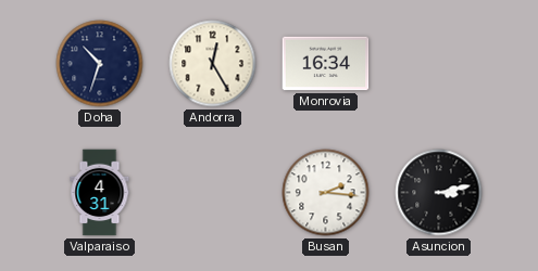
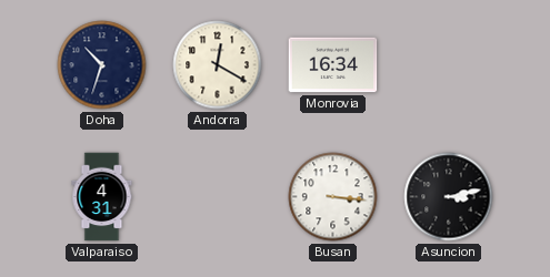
Andorra: 12:25 -> 12:20
Busan: 2:16 -> 3:16
